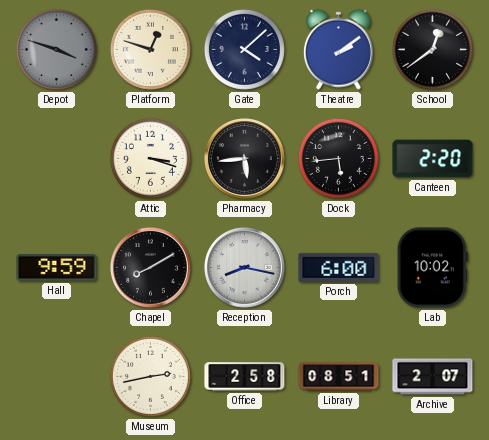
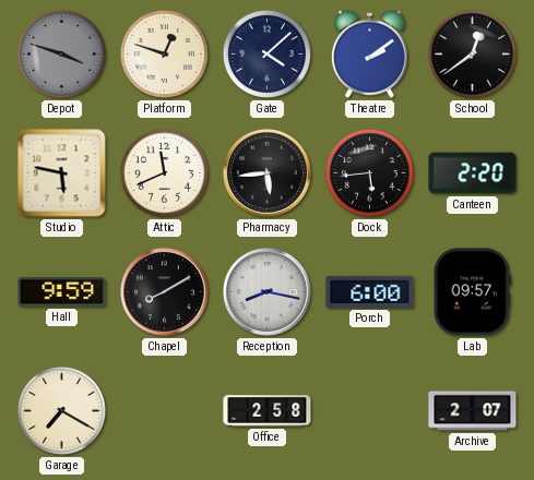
Studio: none -> 5:47
Attic: 3:18 -> 11:41
Lab: 10:02 -> 09:57
Garage: none -> 7:20
Museum: 2:43 -> none
Library: 08:51 -> none
